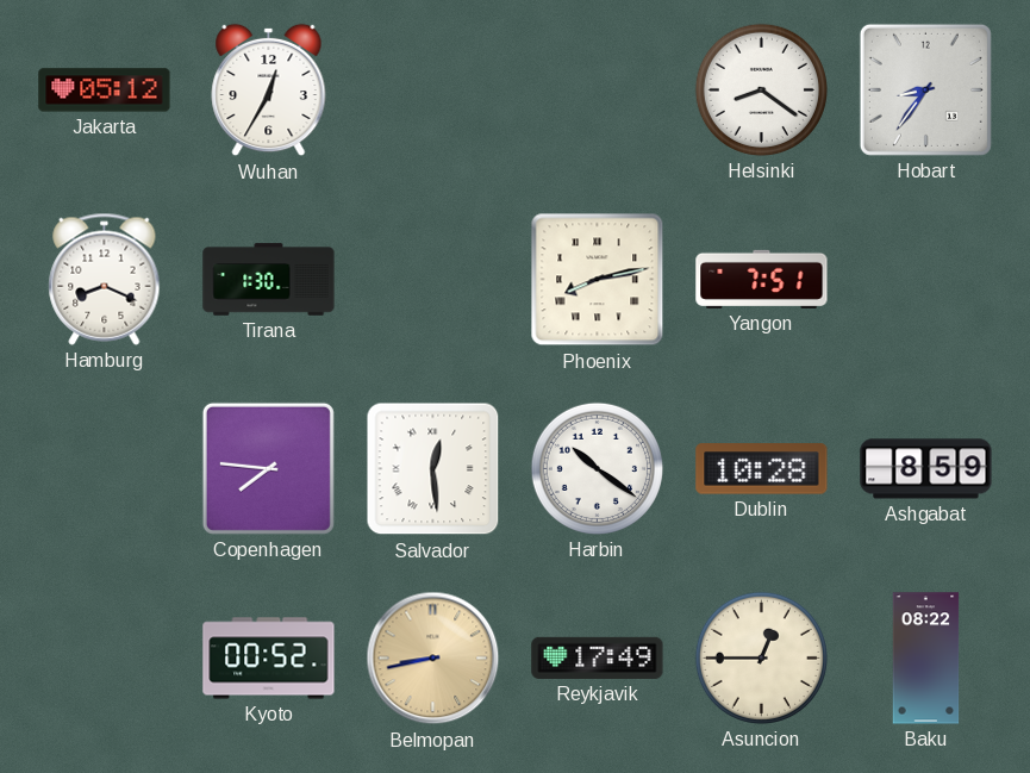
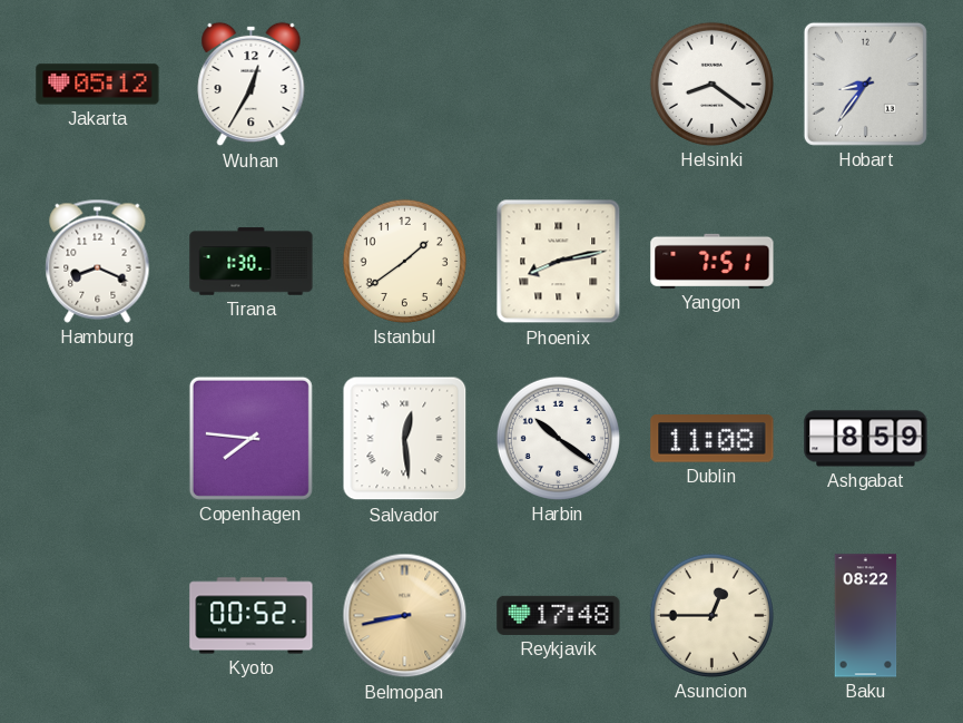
Istanbul: none -> 1:39
Dublin: 10:28 -> 11:08
Reykjavik: 17:49 -> 17:48
